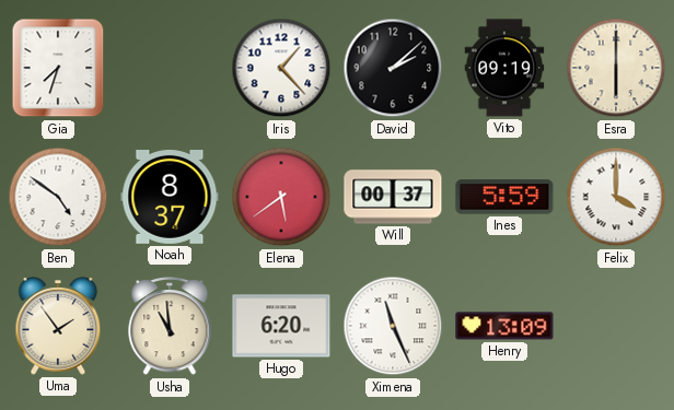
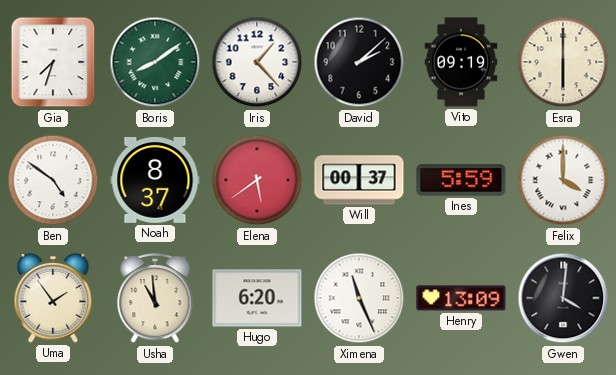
Boris: none -> 8:09
Gwen: none -> 4:01
